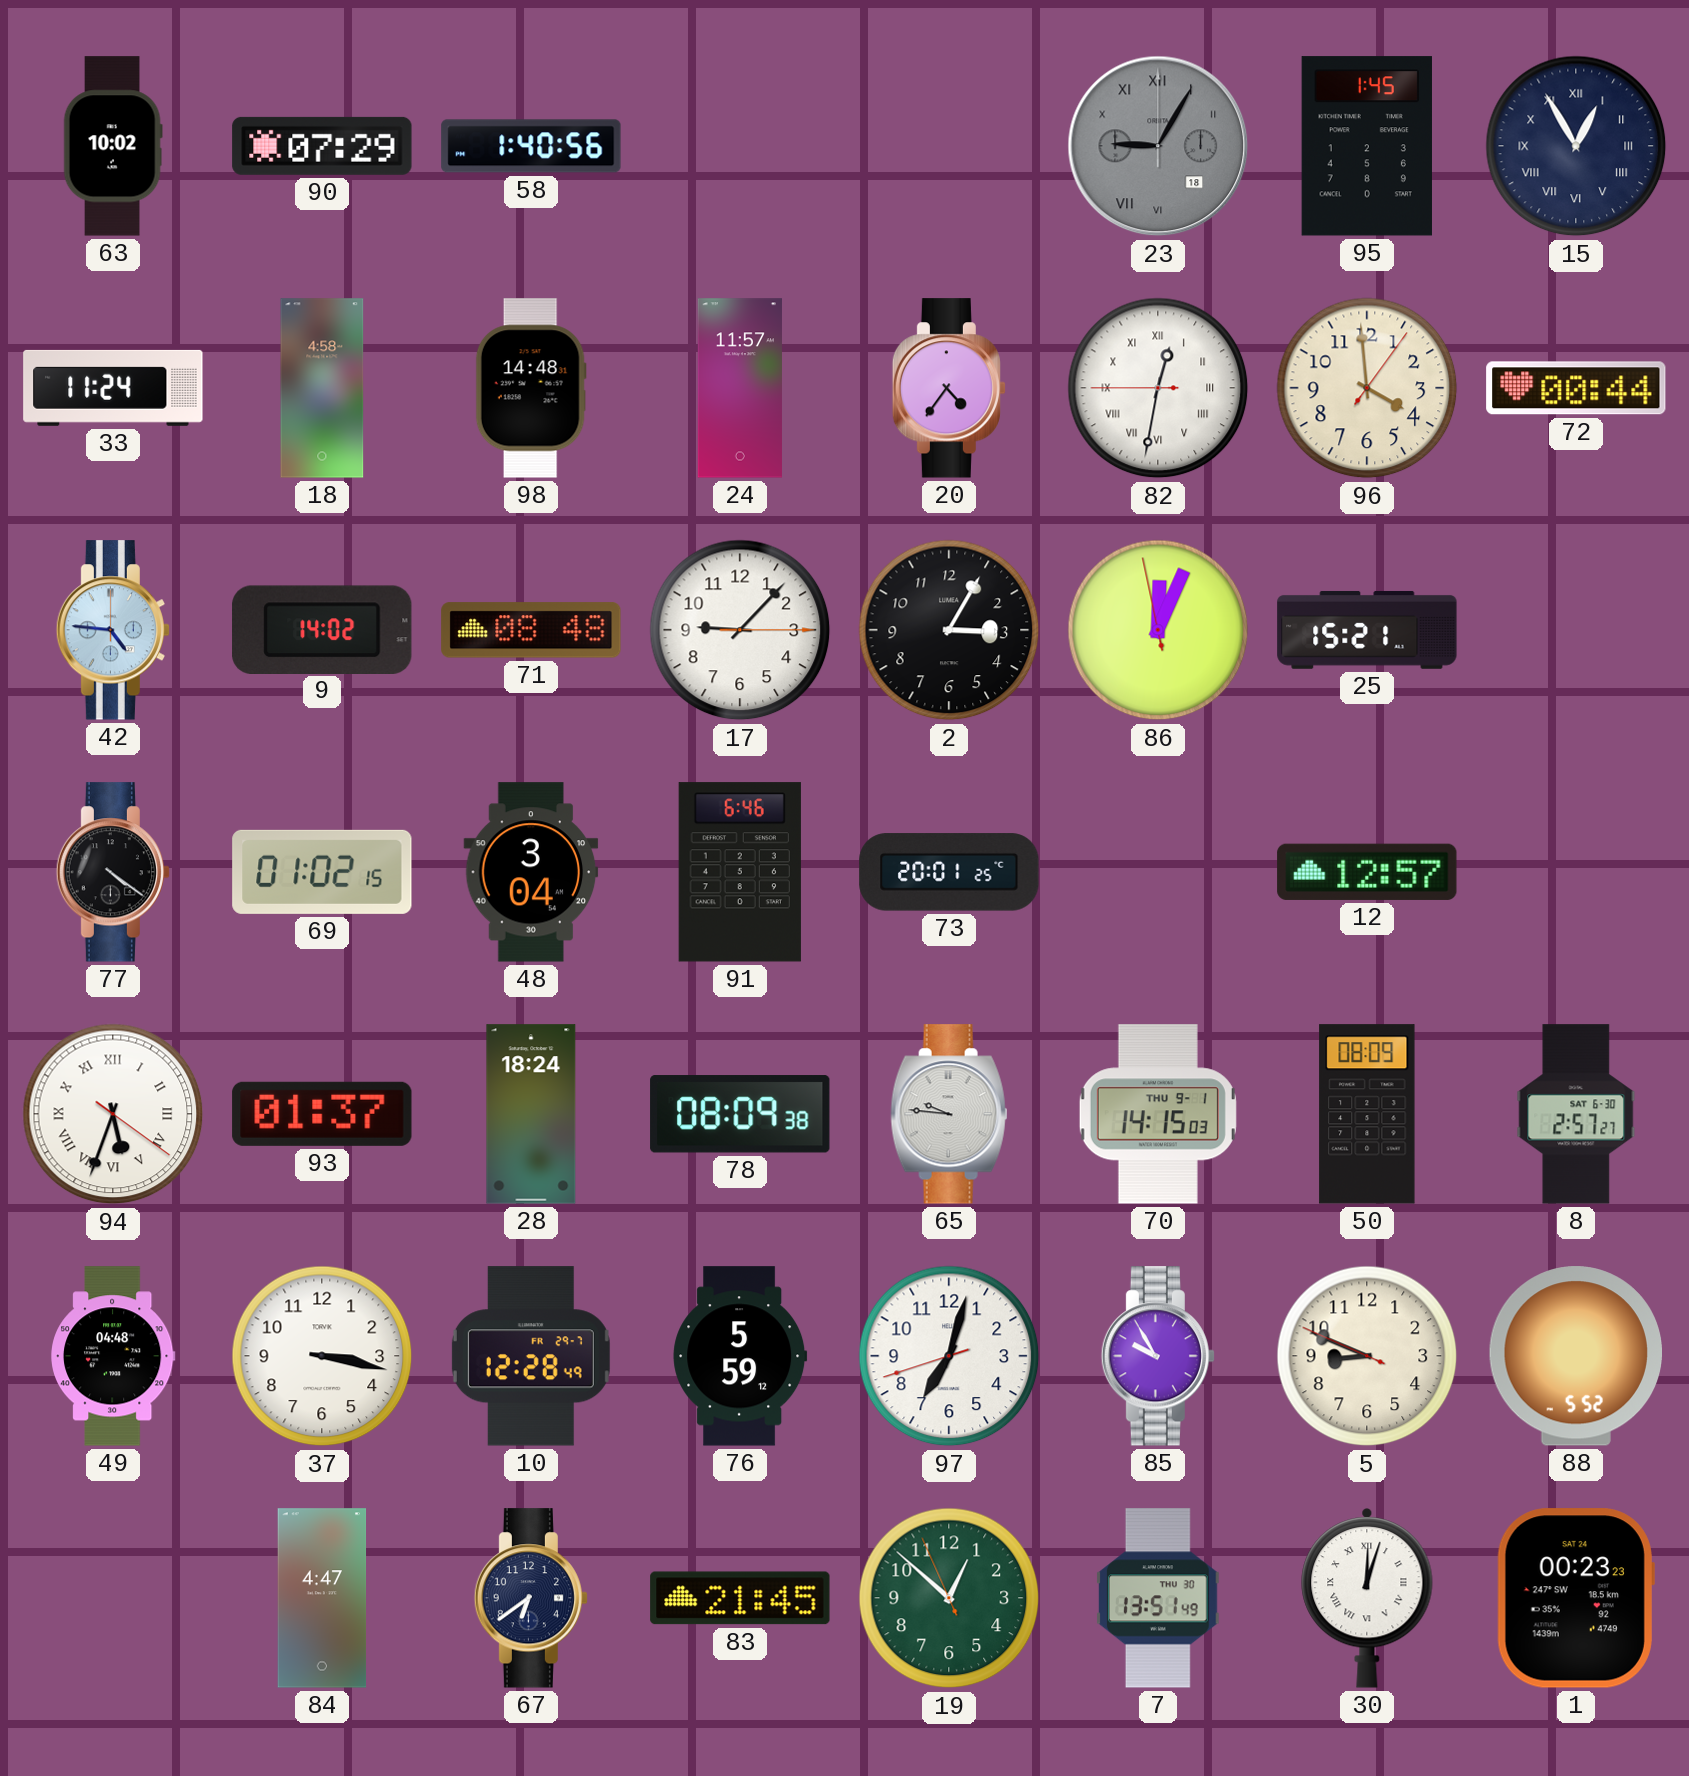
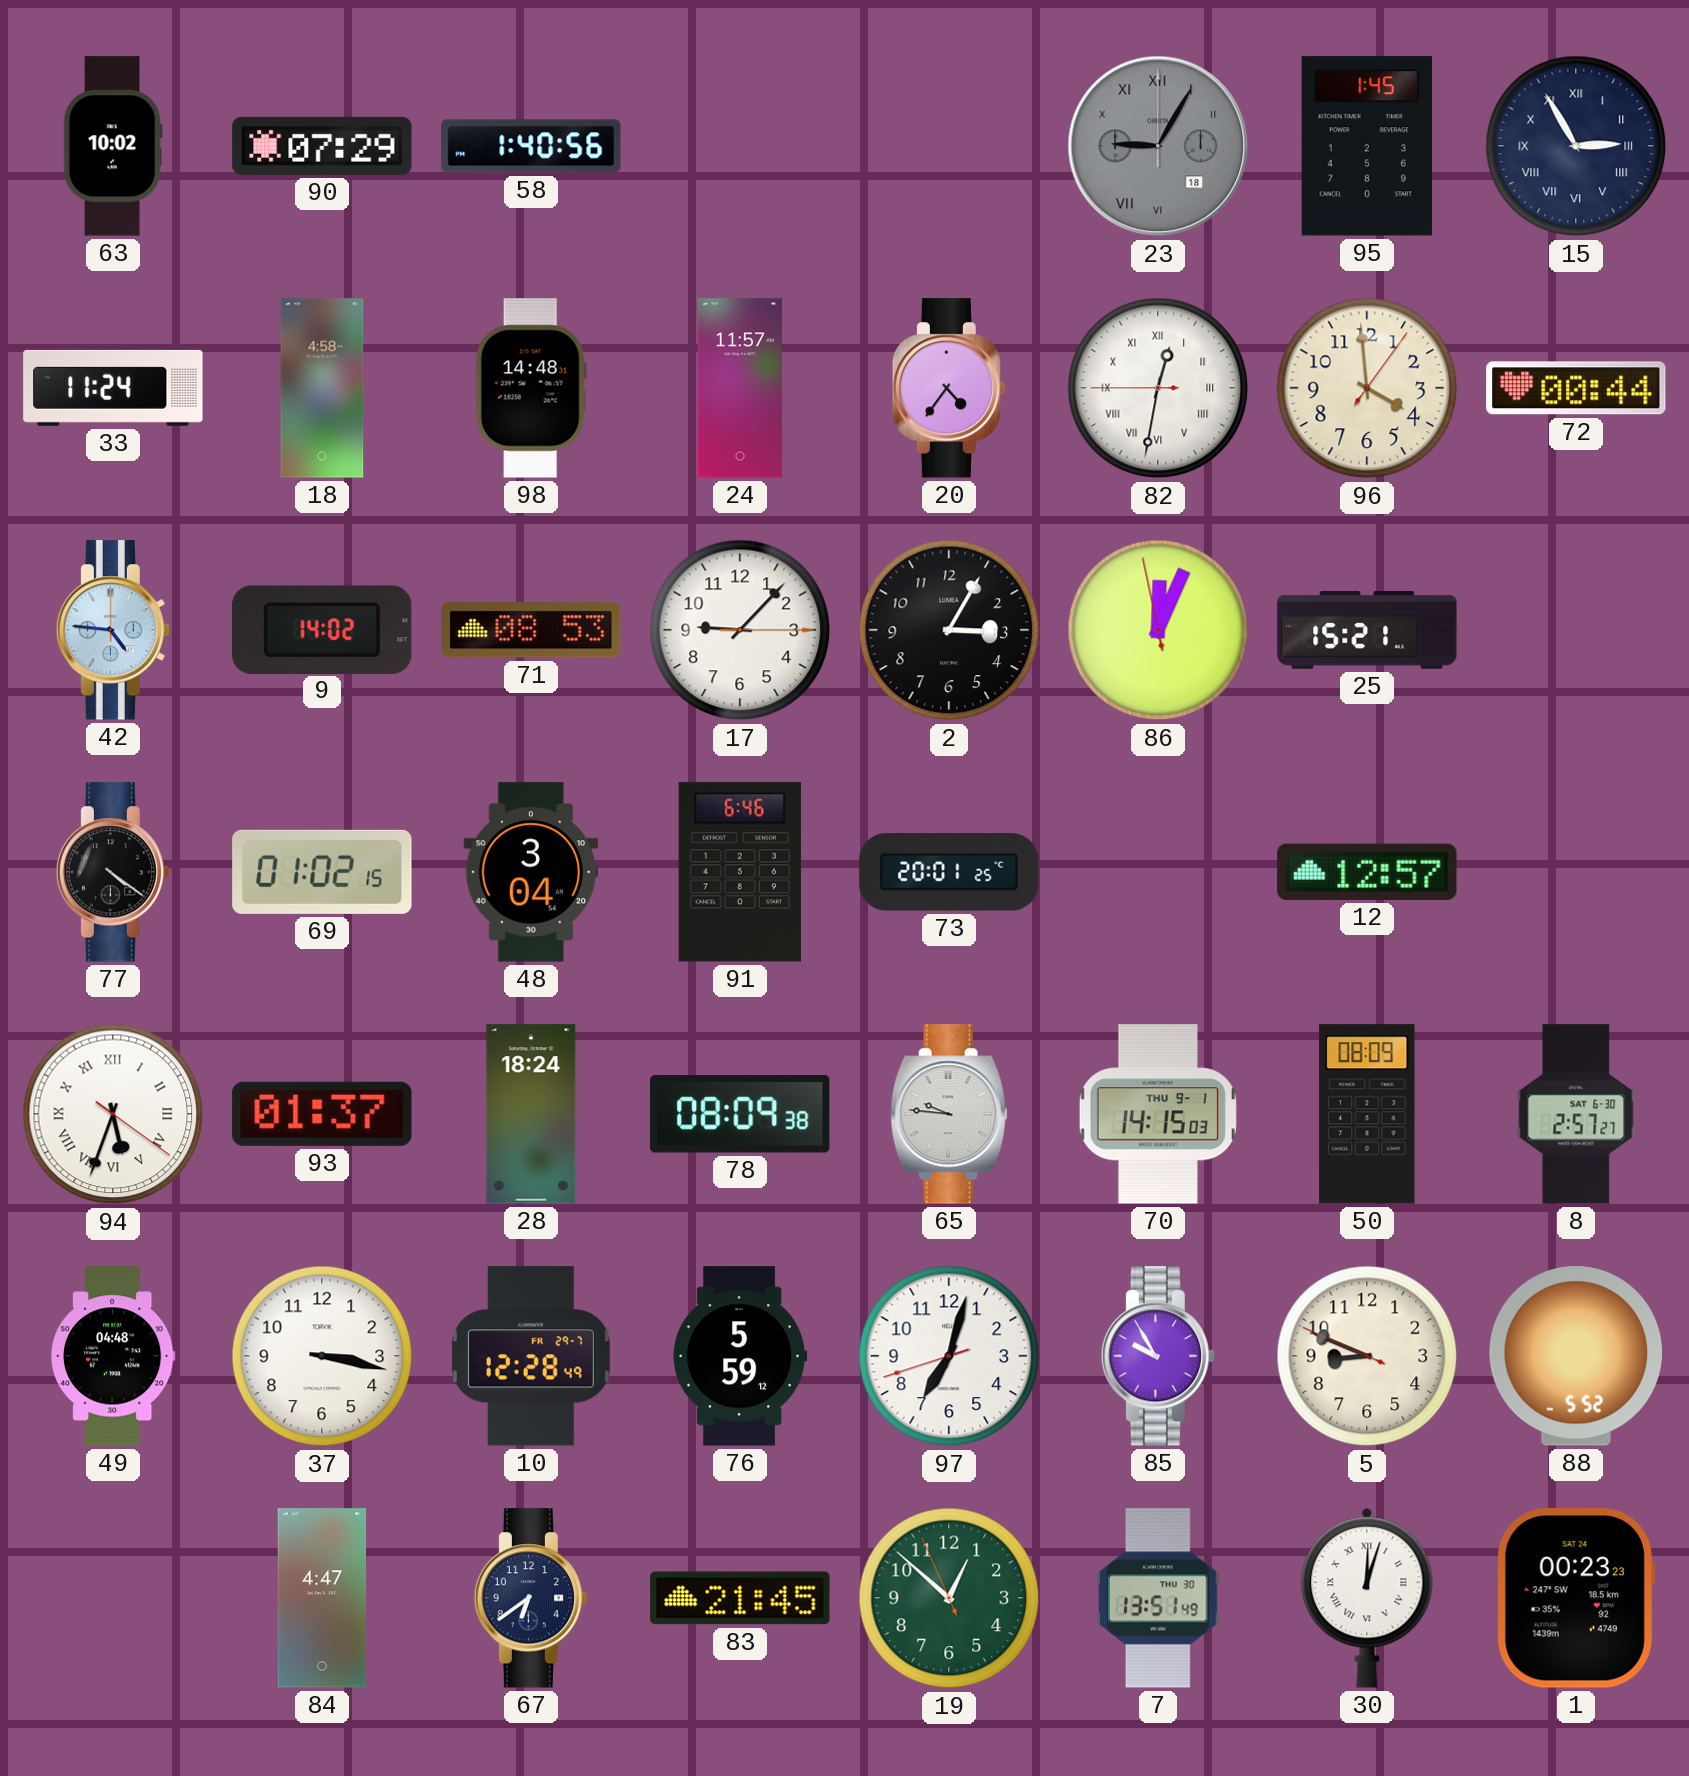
15: 12:55 -> 2:55
71: 08:48 -> 08:53
